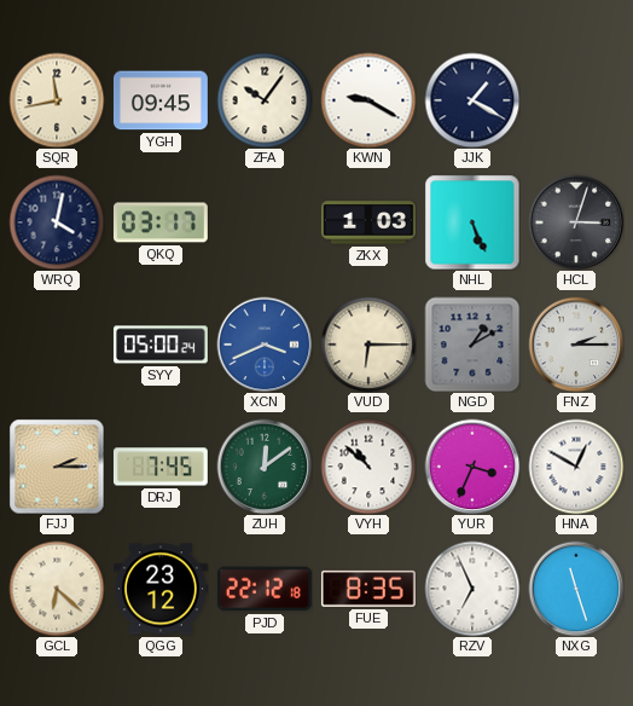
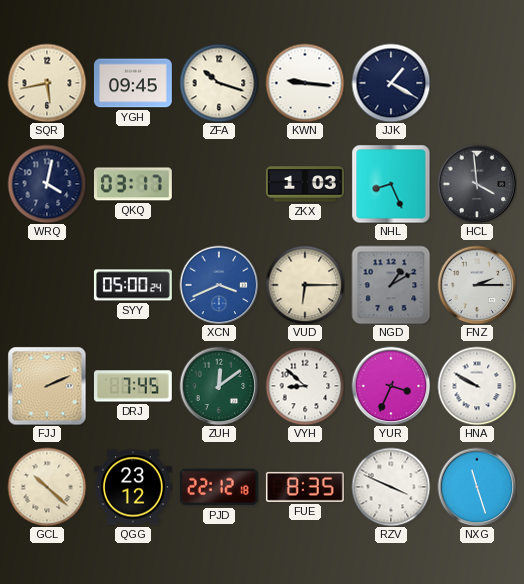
SQR: 11:43 -> 5:43
ZFA: 10:06 -> 10:18
KWN: 9:20 -> 9:16
NHL: 5:26 -> 8:26
HCL: 3:03 -> 3:59
FJJ: 2:15 -> 2:11
VYH: 10:52 -> 8:52
HNA: 12:50 -> 9:50
GCL: 6:22 -> 10:22
RZV: 6:56 -> 3:49
